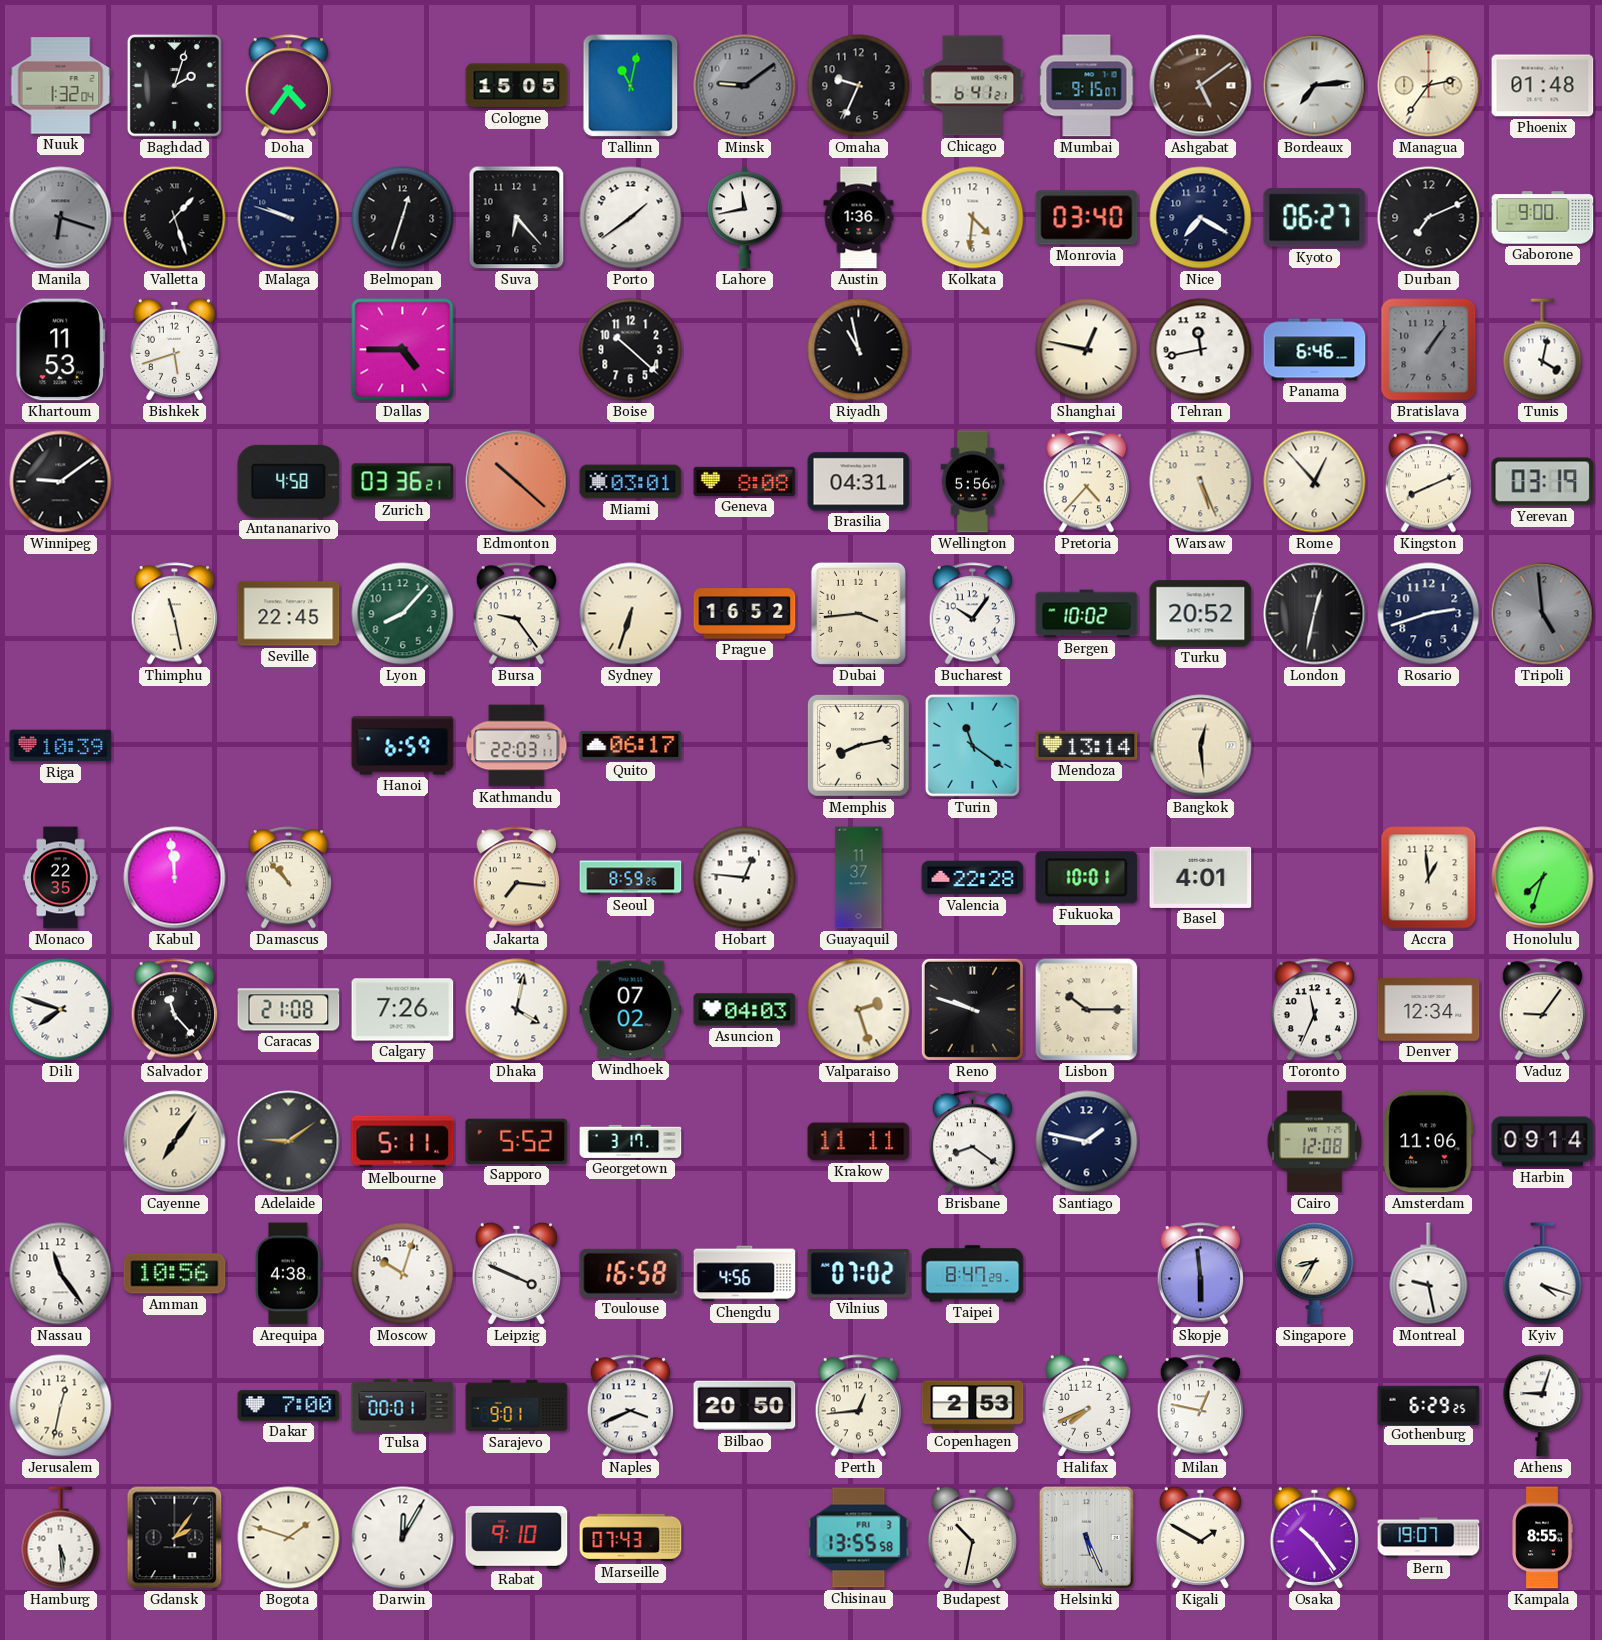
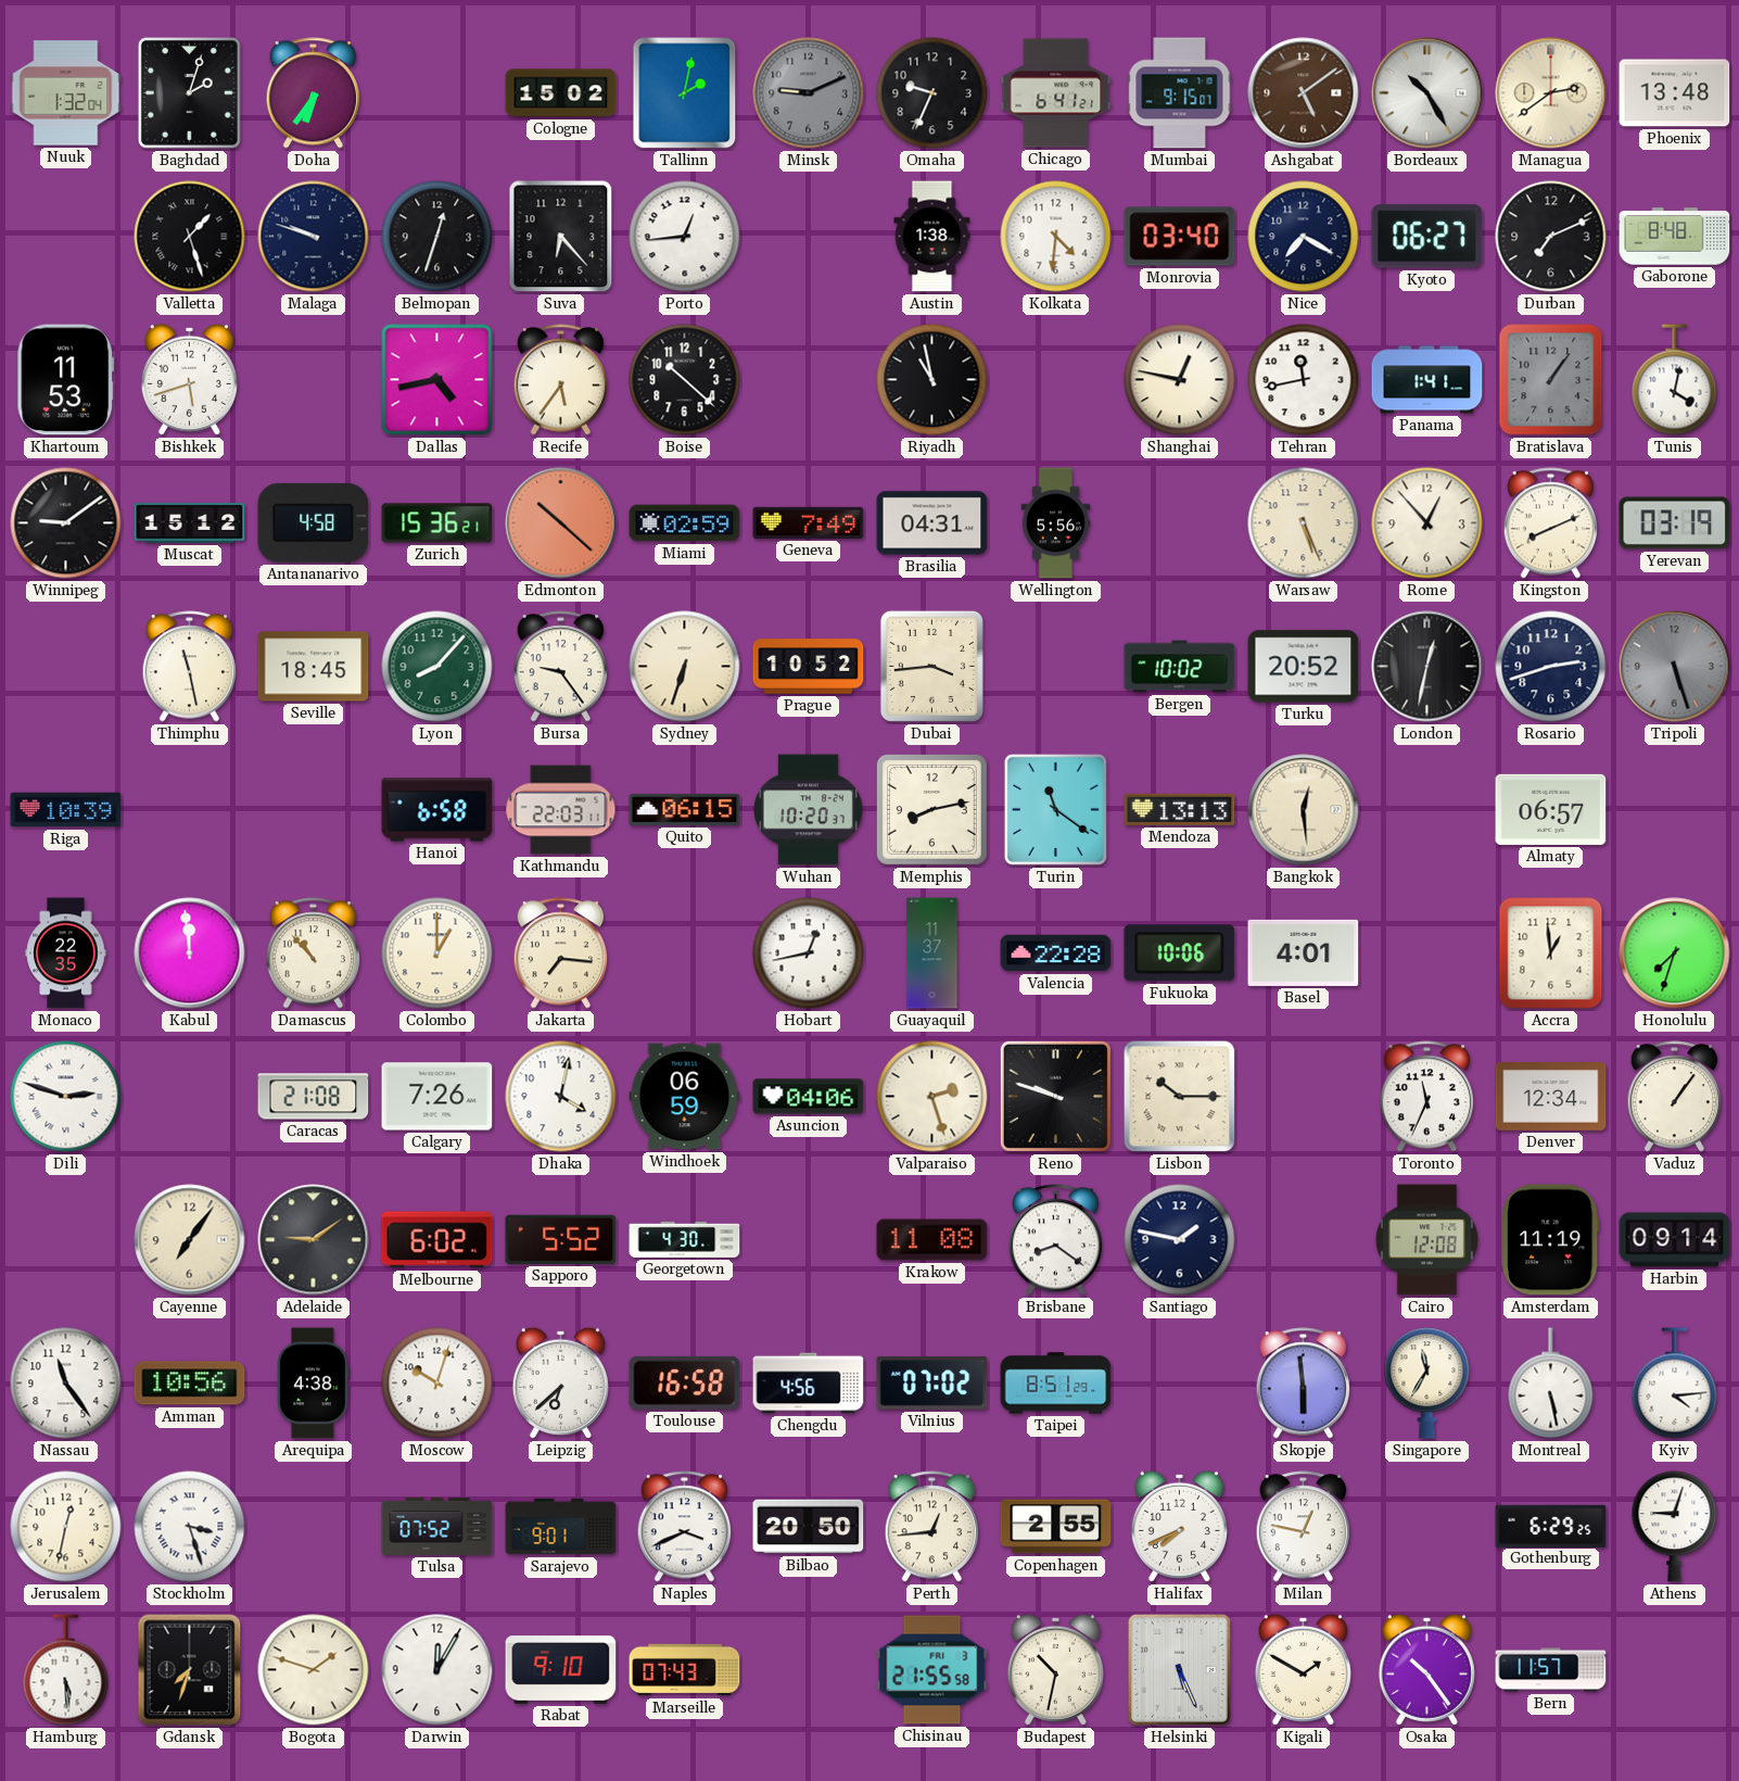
Doha: 4:36 -> 6:36
Cologne: 15:05 -> 15:02
Tallinn: 11:02 -> 2:02
Minsk: 9:09 -> 9:11
Bordeaux: 7:14 -> 10:25
Managua: 2:36 -> 2:39
Phoenix: 01:48 -> 13:48
Manila: 6:18 -> none
Porto: 1:39 -> 12:44
Lahore: 11:43 -> none
Austin: 1:36 -> 1:38
Gaborone: 9:00 -> 8:48
Dallas: 4:45 -> 4:43
Recife: none -> 5:36
Panama: 6:46 -> 1:41
Muscat: none -> 15:12
Zurich: 03:36 -> 15:36
Miami: 03:01 -> 02:59
Geneva: 8:08 -> 7:49
Pretoria: 4:37 -> none
Seville: 22:45 -> 18:45
Prague: 16:52 -> 10:52
Bucharest: 10:06 -> none
Tripoli: 4:59 -> 5:27
Hanoi: 6:59 -> 6:58
Quito: 06:17 -> 06:15
Wuhan: none -> 10:20
Mendoza: 13:14 -> 13:13
Almaty: none -> 06:57
Colombo: none -> 1:00
Seoul: 8:59 -> none
Hobart: 12:46 -> 12:43
Fukuoka: 10:01 -> 10:06
Dili: 7:48 -> 2:48
Salvador: 11:23 -> none
Windhoek: 07:02 -> 06:59
Asuncion: 04:03 -> 04:06
Vaduz: 9:06 -> 1:06
Melbourne: 5:11 -> 6:02
Georgetown: 3:17 -> 4:30
Krakow: 11:11 -> 11:08
Amsterdam: 11:06 -> 11:19
Leipzig: 3:49 -> 6:38
Taipei: 8:47 -> 8:51
Singapore: 8:35 -> 11:35
Montreal: 9:28 -> 5:28
Kyiv: 4:18 -> 4:14
Stockholm: none -> 3:27
Dakar: 7:00 -> none
Tulsa: 00:01 -> 07:52
Copenhagen: 2:53 -> 2:55
Gdansk: 2:06 -> 7:33
Chisinau: 13:55 -> 21:55
Bern: 19:07 -> 11:57
Kampala: 8:55 -> none
